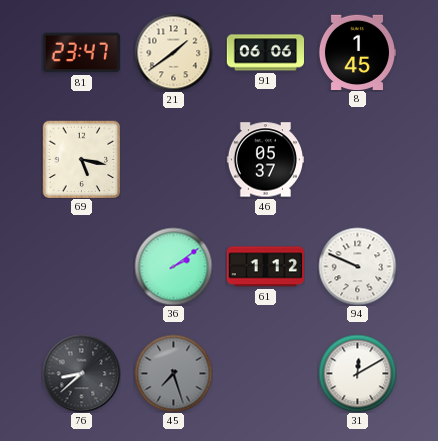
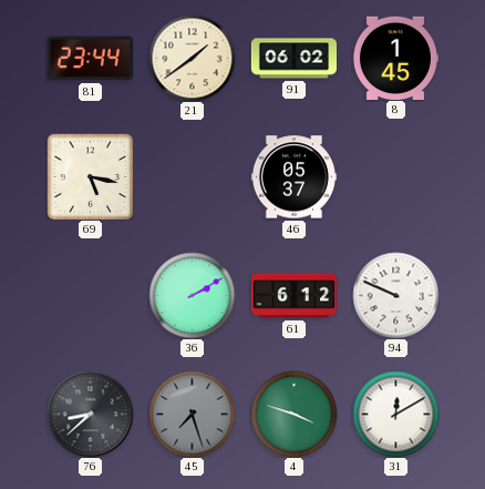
81: 23:47 -> 23:44
91: 06:06 -> 06:02
36: 2:09 -> 2:10
61: 1:12 -> 6:12
4: none -> 3:48
